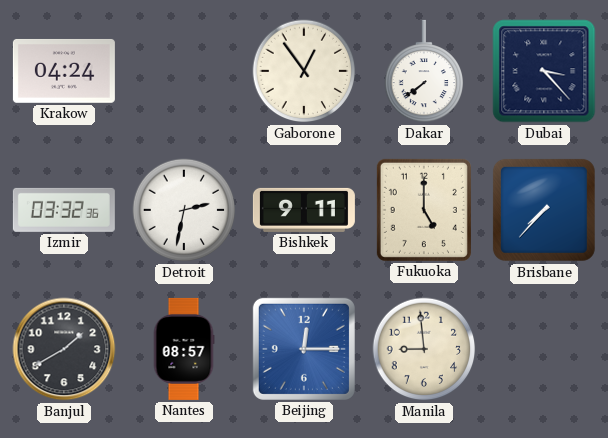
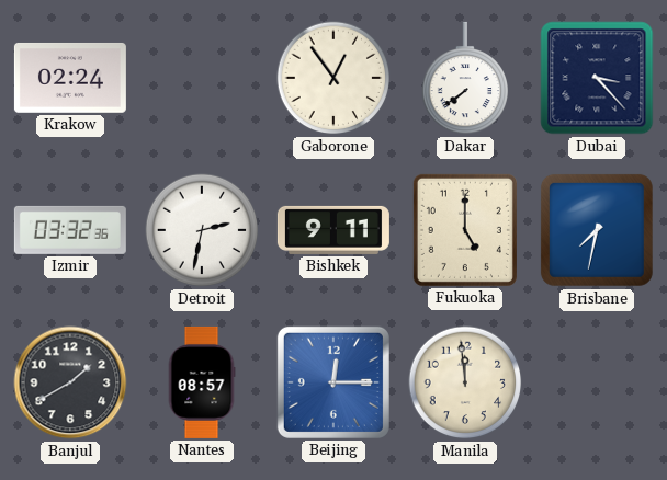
Krakow: 04:24 -> 02:24
Brisbane: 7:37 -> 7:32
Manila: 8:59 -> 11:59
